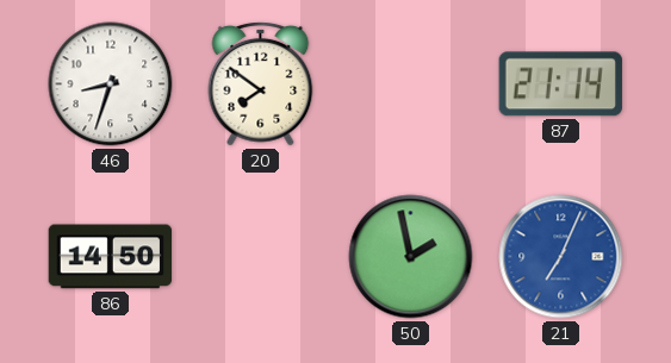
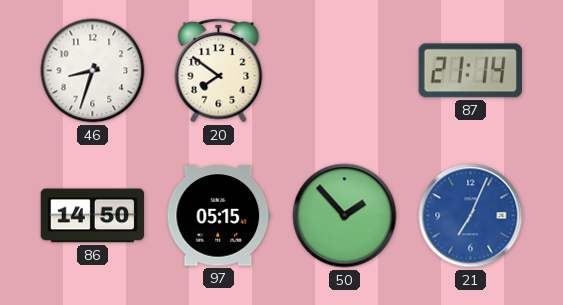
97: none -> 05:15
50: 1:58 -> 1:53
